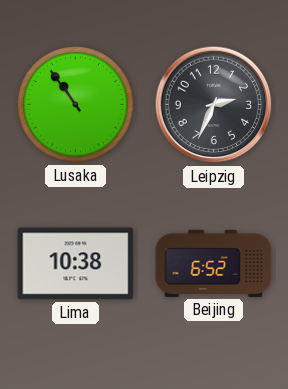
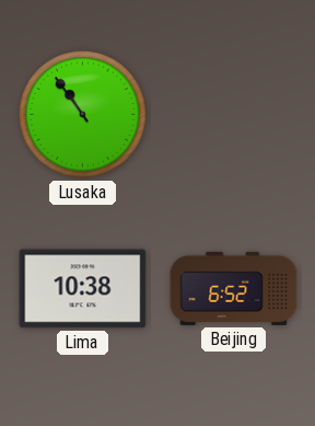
Leipzig: 2:34 -> none
